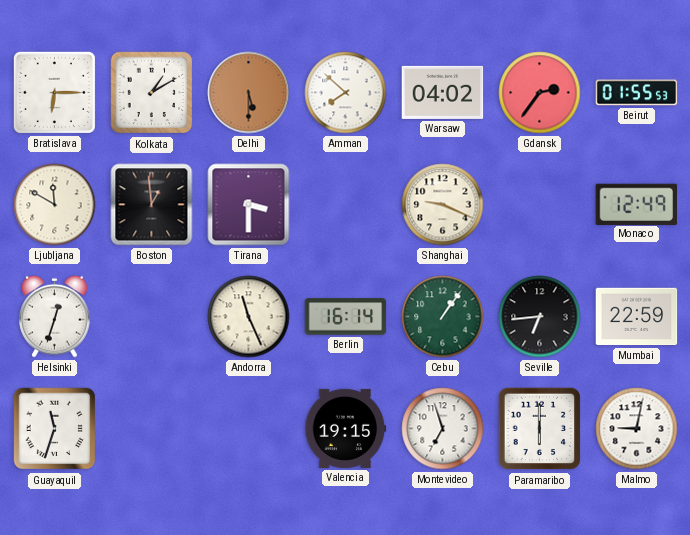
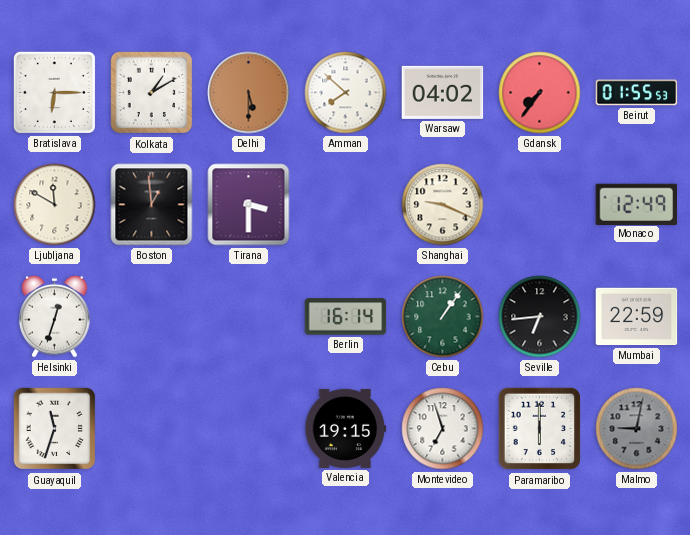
Gdansk: 2:36 -> 7:36
Andorra: 11:26 -> none
Malmo dial: white -> grey
